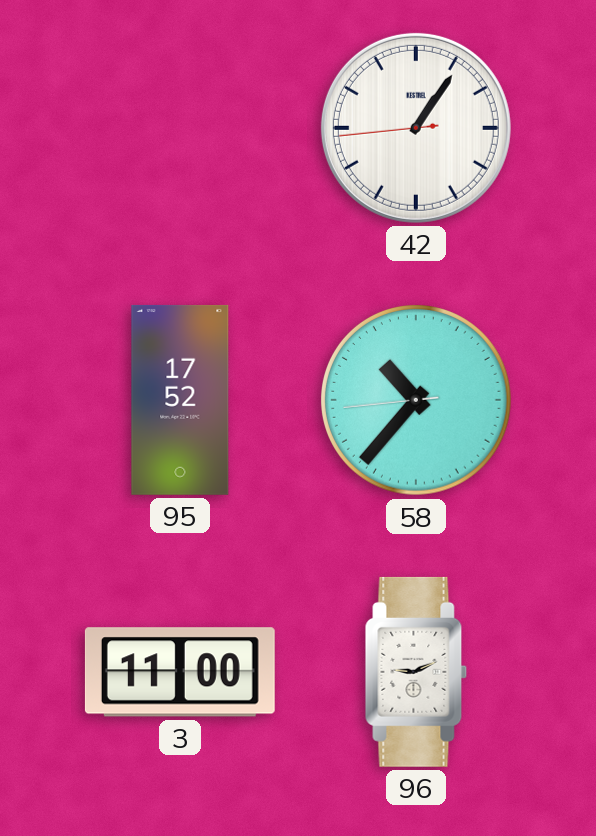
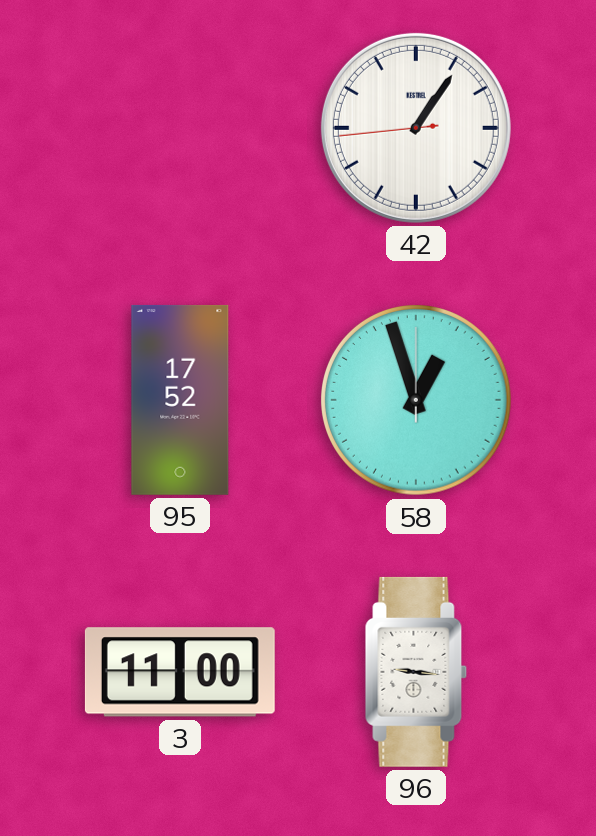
58: 10:36 -> 12:57
96: 9:11 -> 9:16
